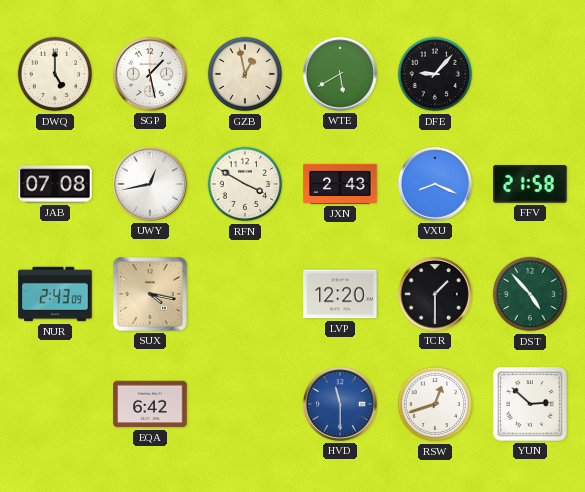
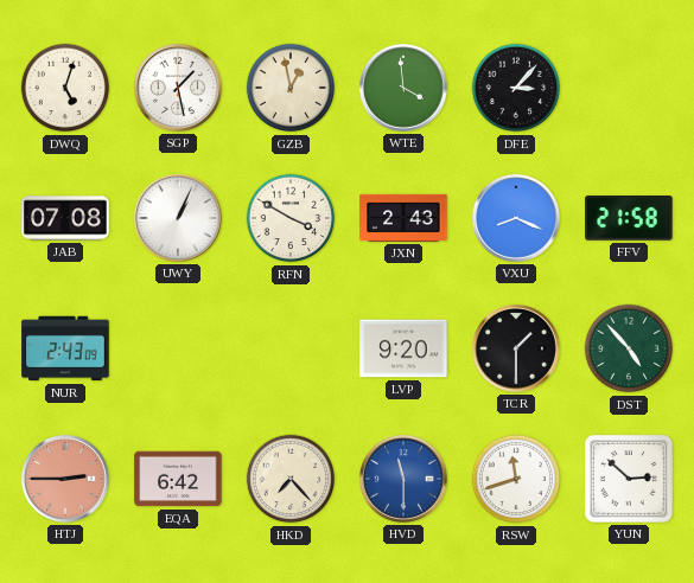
DWQ: 5:00 -> 5:03
WTE: 5:40 -> 3:59
DFE: 9:07 -> 3:07
UWY: 12:43 -> 1:04
SUX: 4:17 -> none
LVP: 12:20 -> 9:20
HTJ: none -> 2:45
HKD: none -> 7:23
RSW: 12:42 -> 11:42
